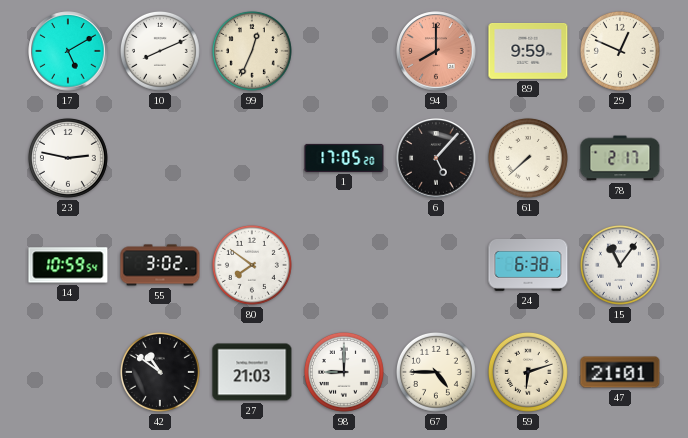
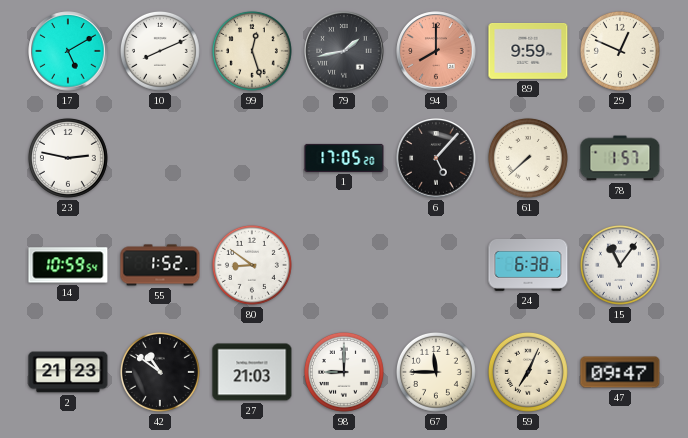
99: 12:34 -> 12:27
79: none -> 1:43
78: 2:17 -> 1:57
55: 3:02 -> 1:52
80: 7:51 -> 8:51
2: none -> 21:23
67: 4:45 -> 11:45
59: 6:12 -> 7:04
47: 21:01 -> 09:47
